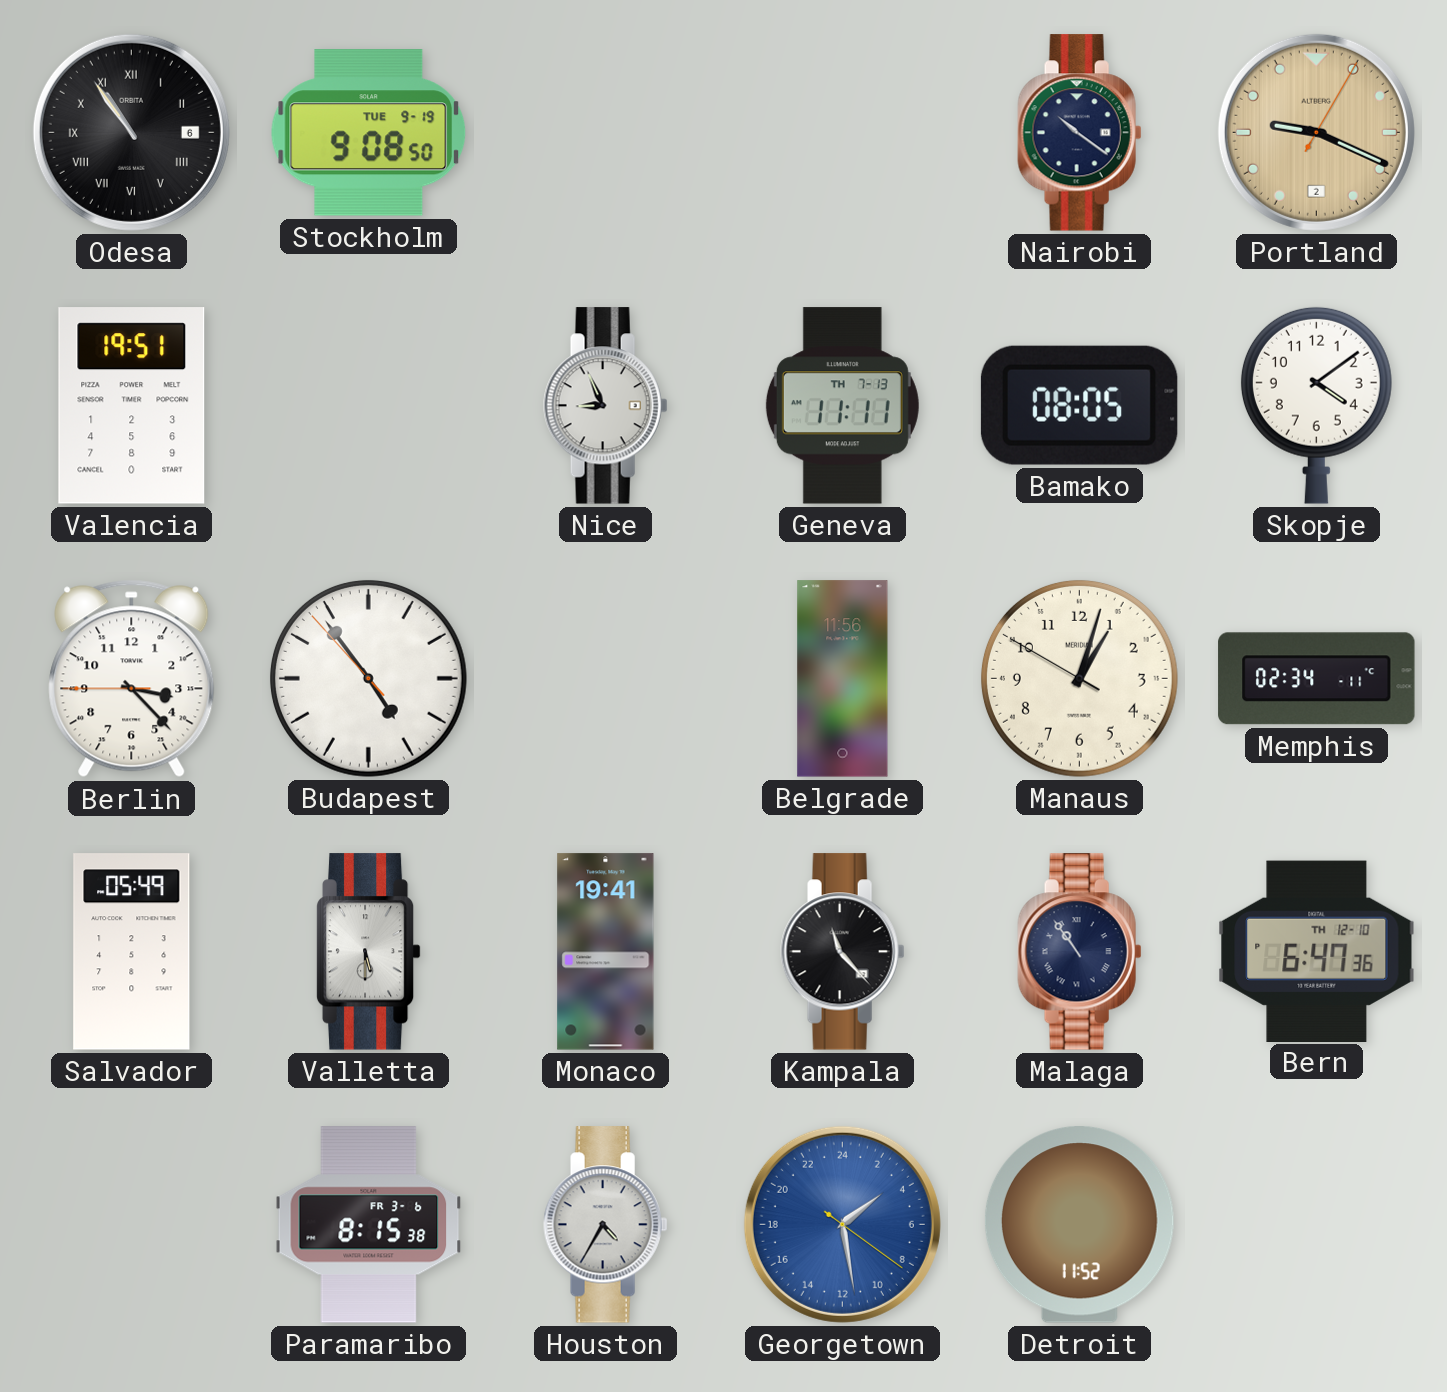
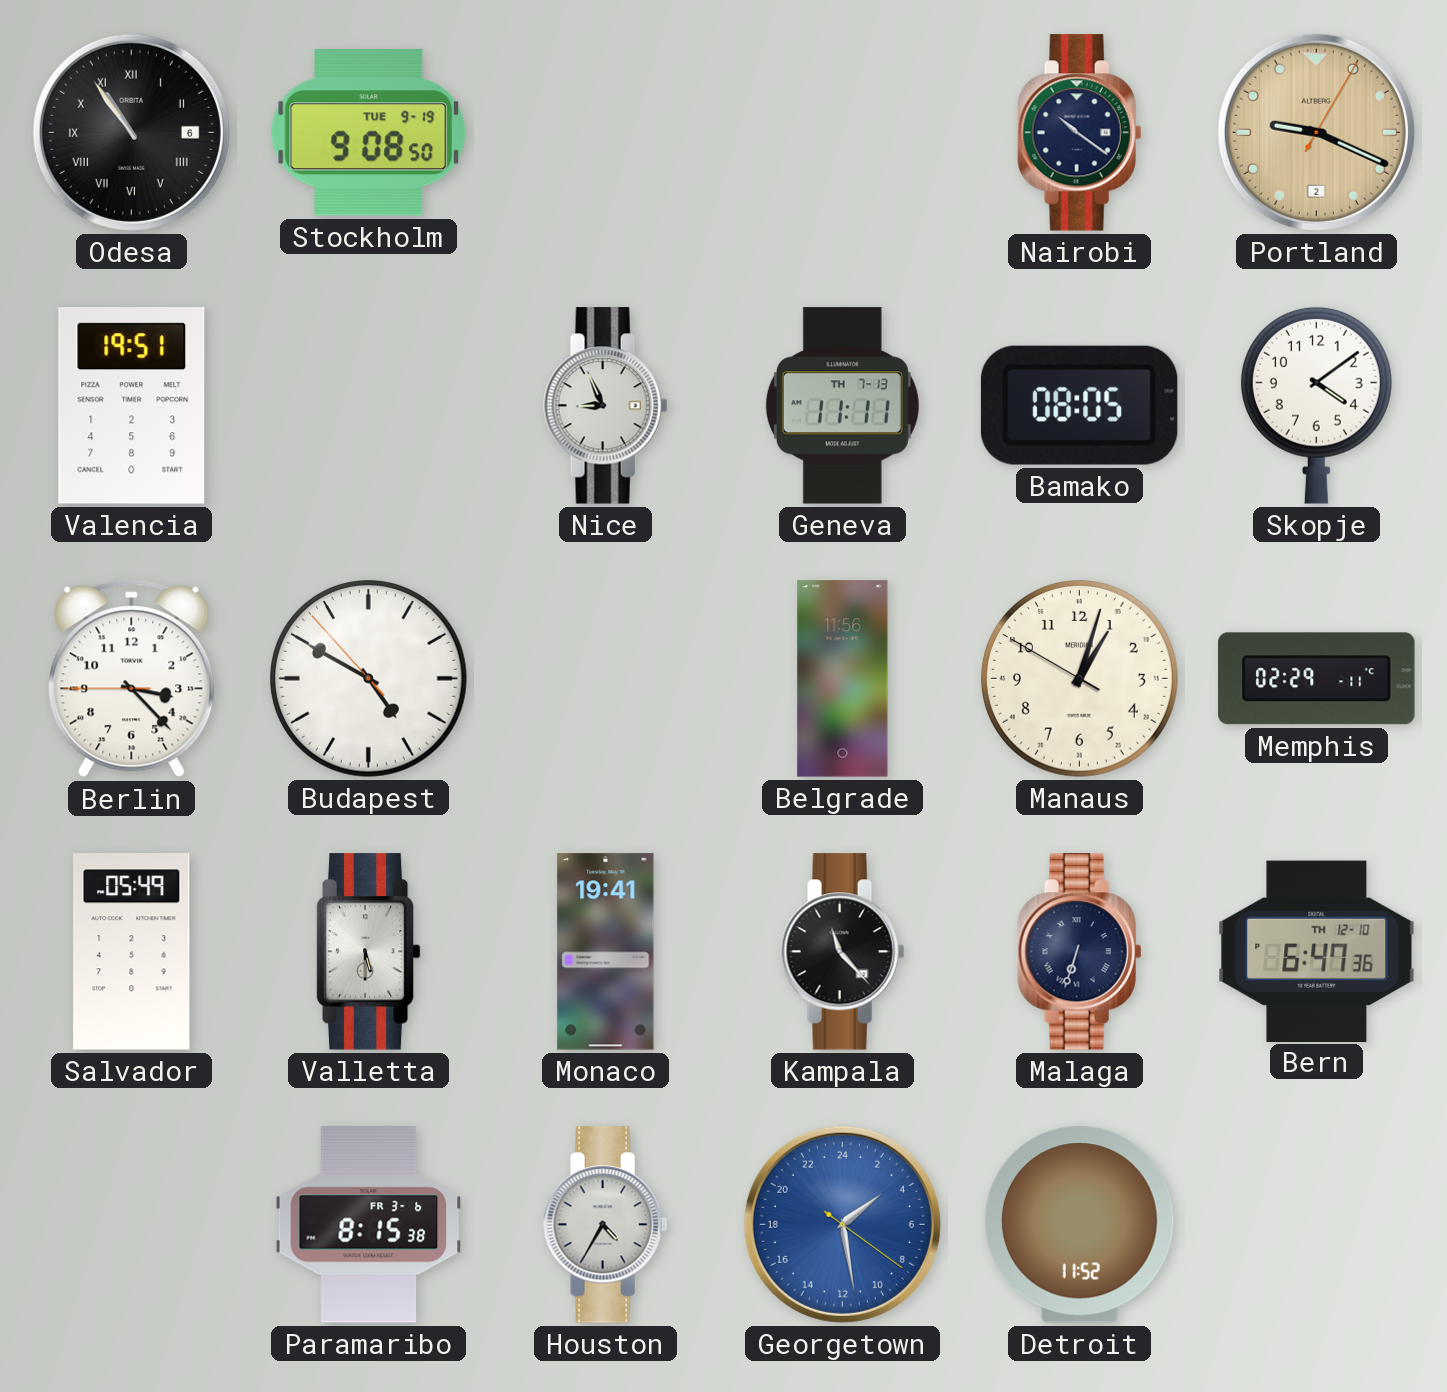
Budapest: 4:53 -> 4:49
Memphis: 02:34 -> 02:29
Malaga: 10:54 -> 6:33
